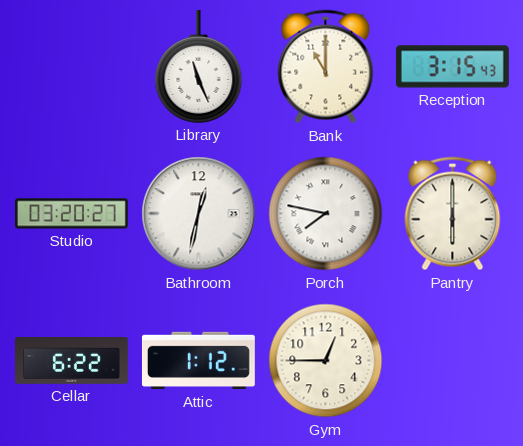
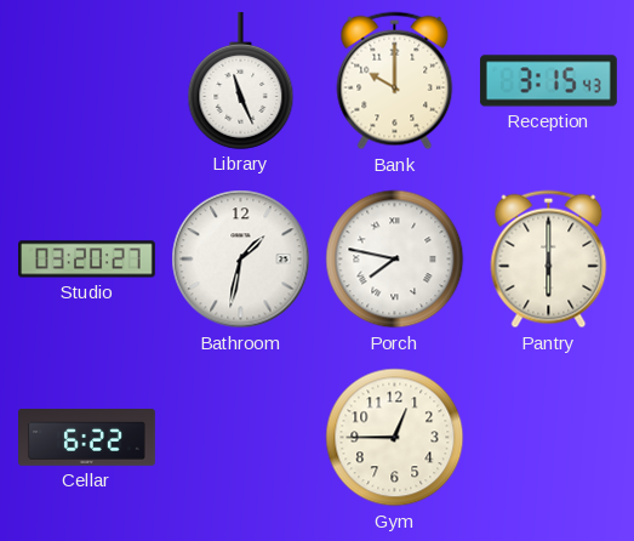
Bank: 11:00 -> 10:00
Bathroom: 12:32 -> 1:32
Attic: 1:12 -> none
